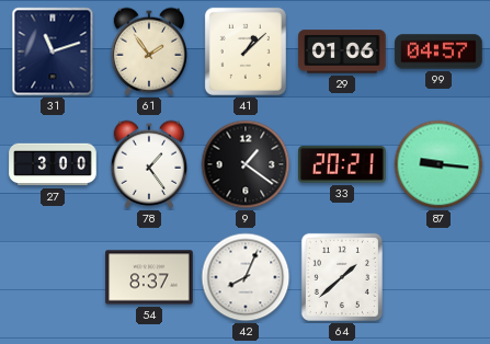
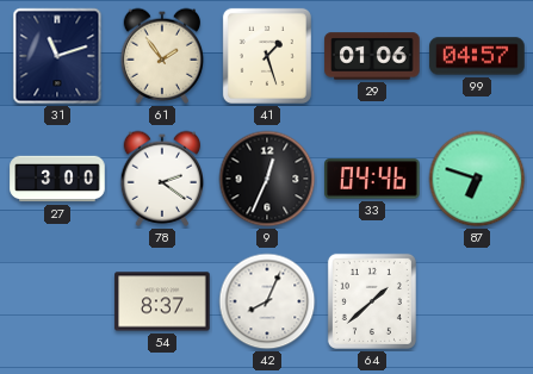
41: 1:08 -> 1:27
78: 1:24 -> 2:21
9: 1:21 -> 12:34
33: 20:21 -> 04:46
87: 9:16 -> 6:48
